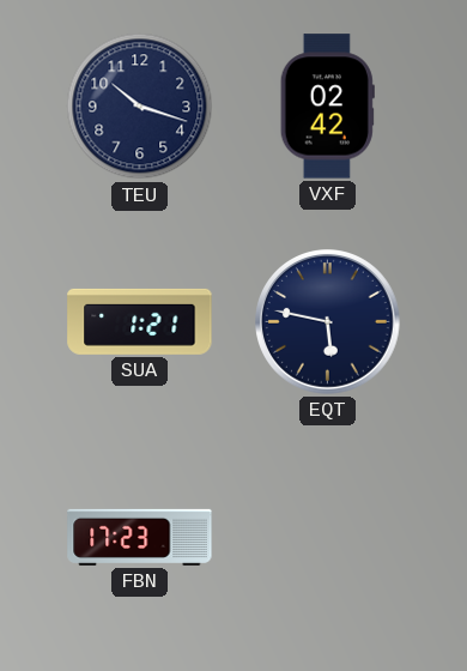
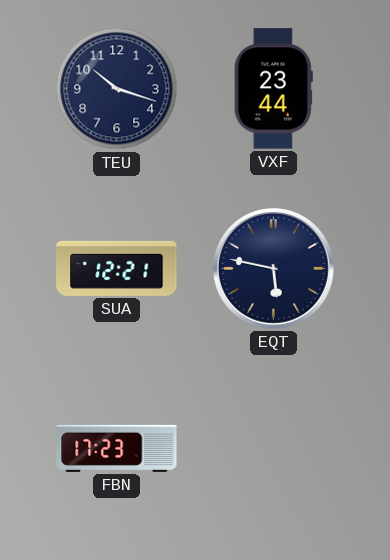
VXF: 02:42 -> 23:44
SUA: 1:21 -> 12:21
